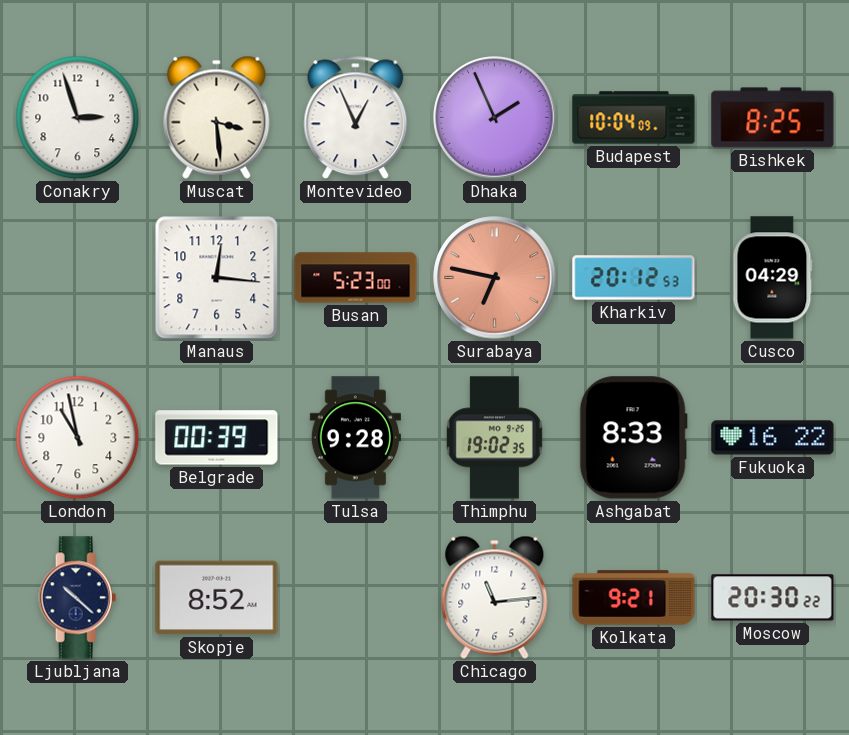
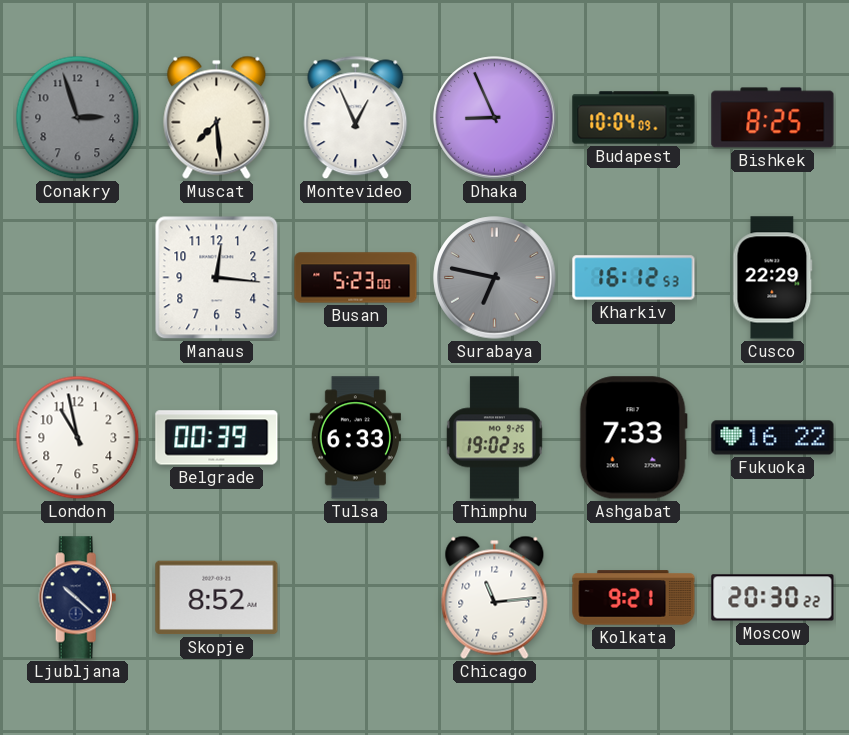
Conakry dial: white -> grey
Muscat: 3:29 -> 7:29
Dhaka: 1:56 -> 8:56
Surabaya dial: salmon -> grey
Kharkiv: 20:12 -> 16:12
Cusco: 04:29 -> 22:29
Tulsa: 9:28 -> 6:33
Ashgabat: 8:33 -> 7:33
